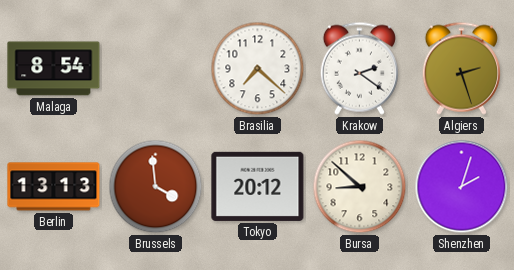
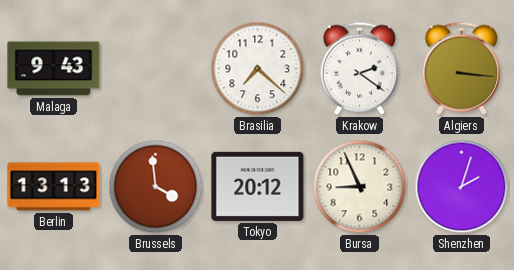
Malaga: 8:54 -> 9:43
Algiers: 2:27 -> 3:16
Bursa: 8:52 -> 8:56
